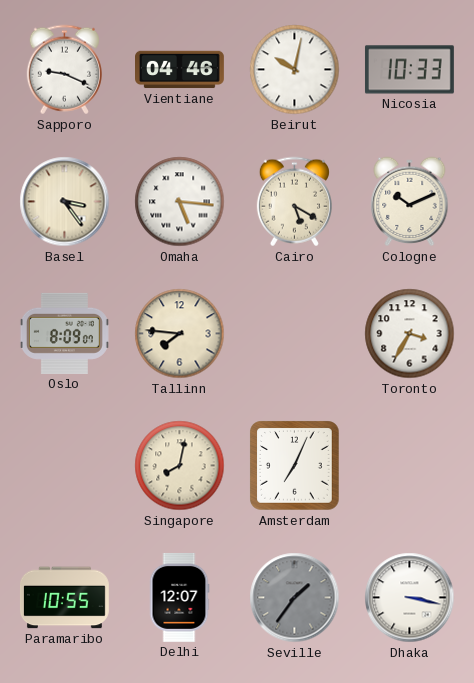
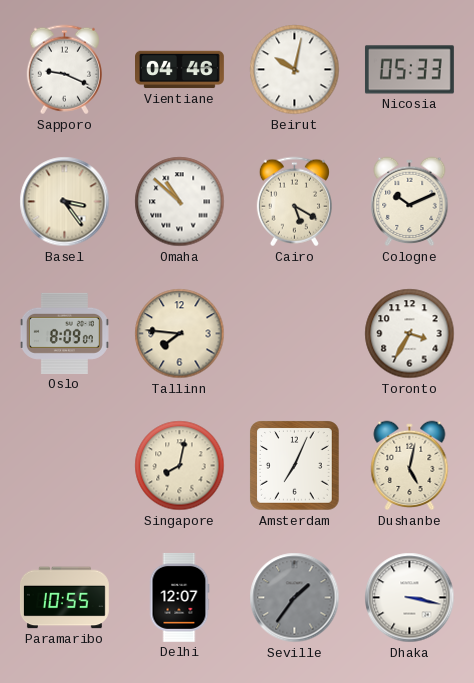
Nicosia: 10:33 -> 05:33
Omaha: 5:16 -> 10:52
Dushanbe: none -> 5:02
